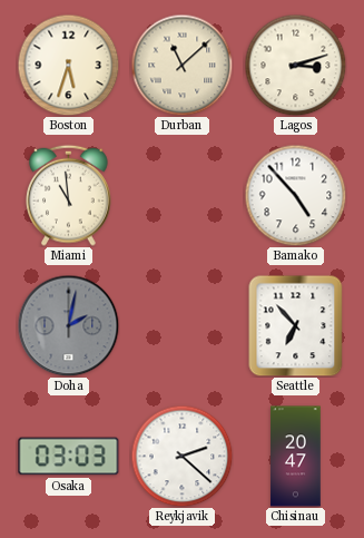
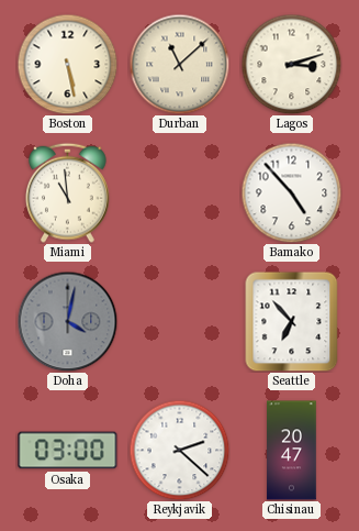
Boston: 5:33 -> 5:28
Doha: 2:02 -> 4:02
Osaka: 03:03 -> 03:00
